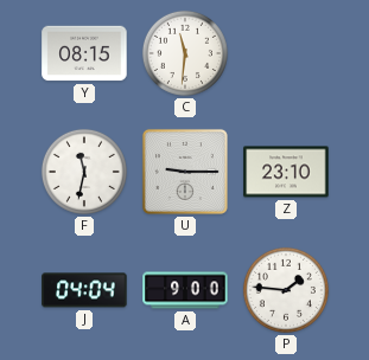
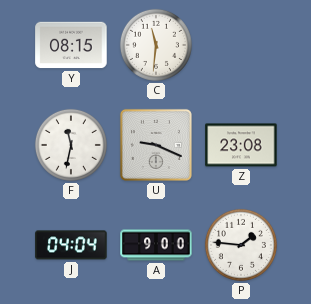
U: 9:15 -> 9:19
Z: 23:10 -> 23:08
